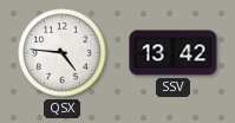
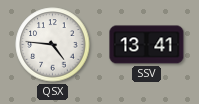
SSV: 13:42 -> 13:41
